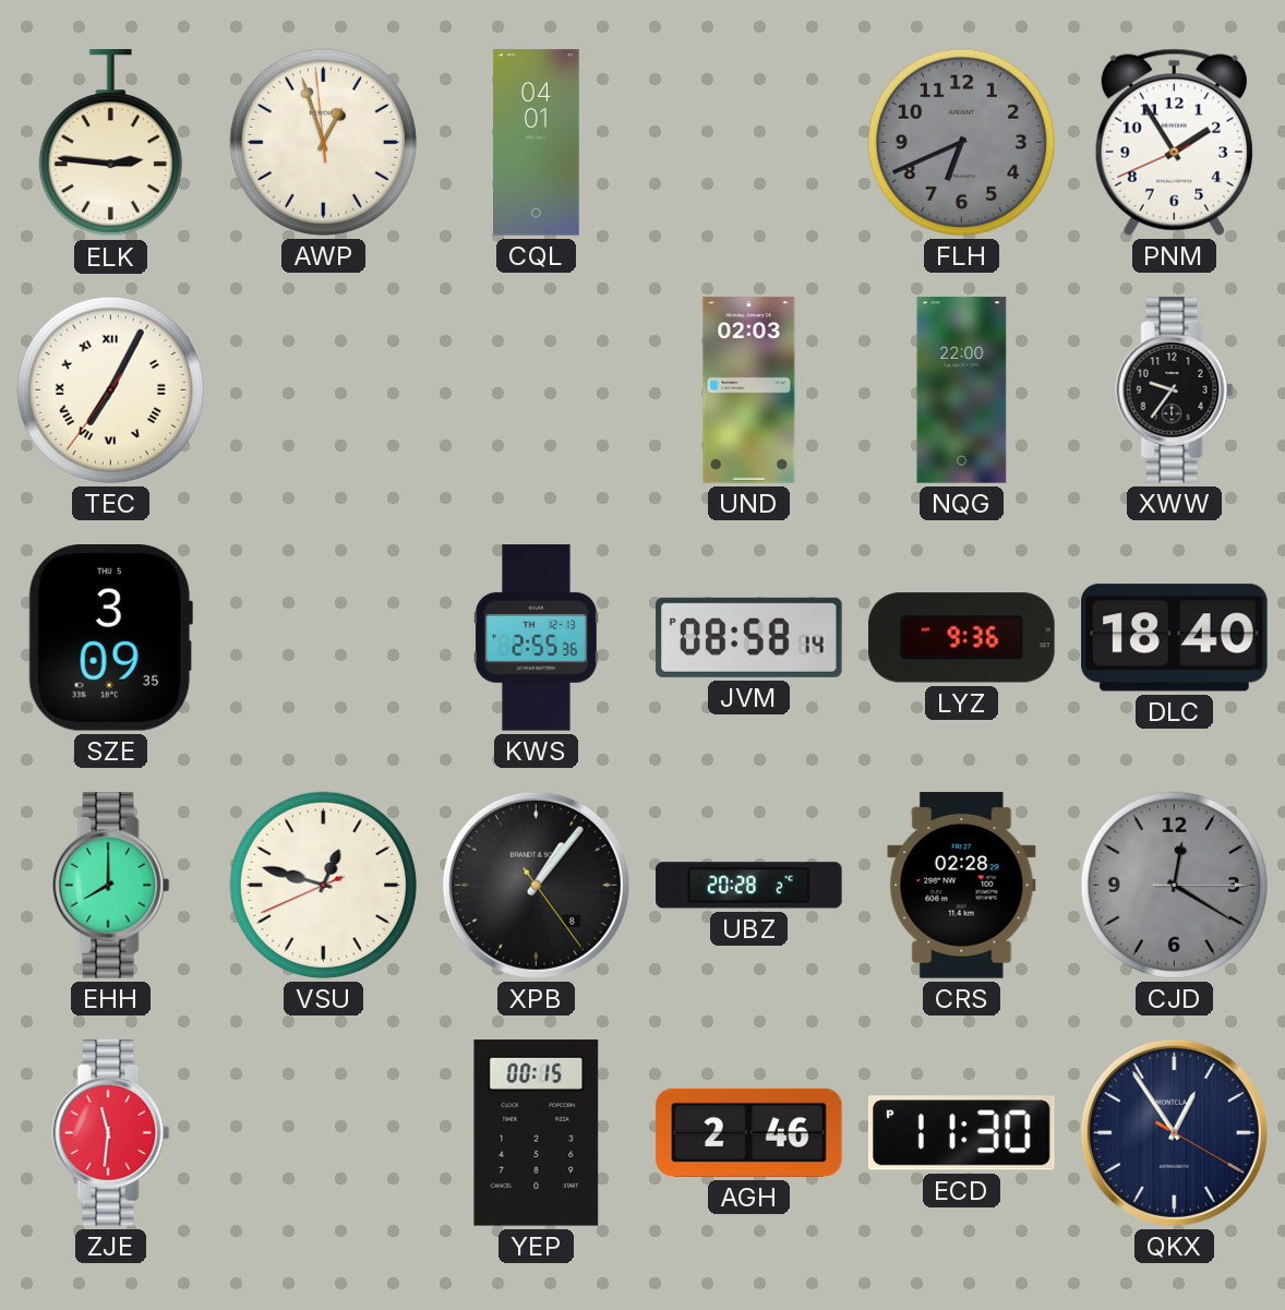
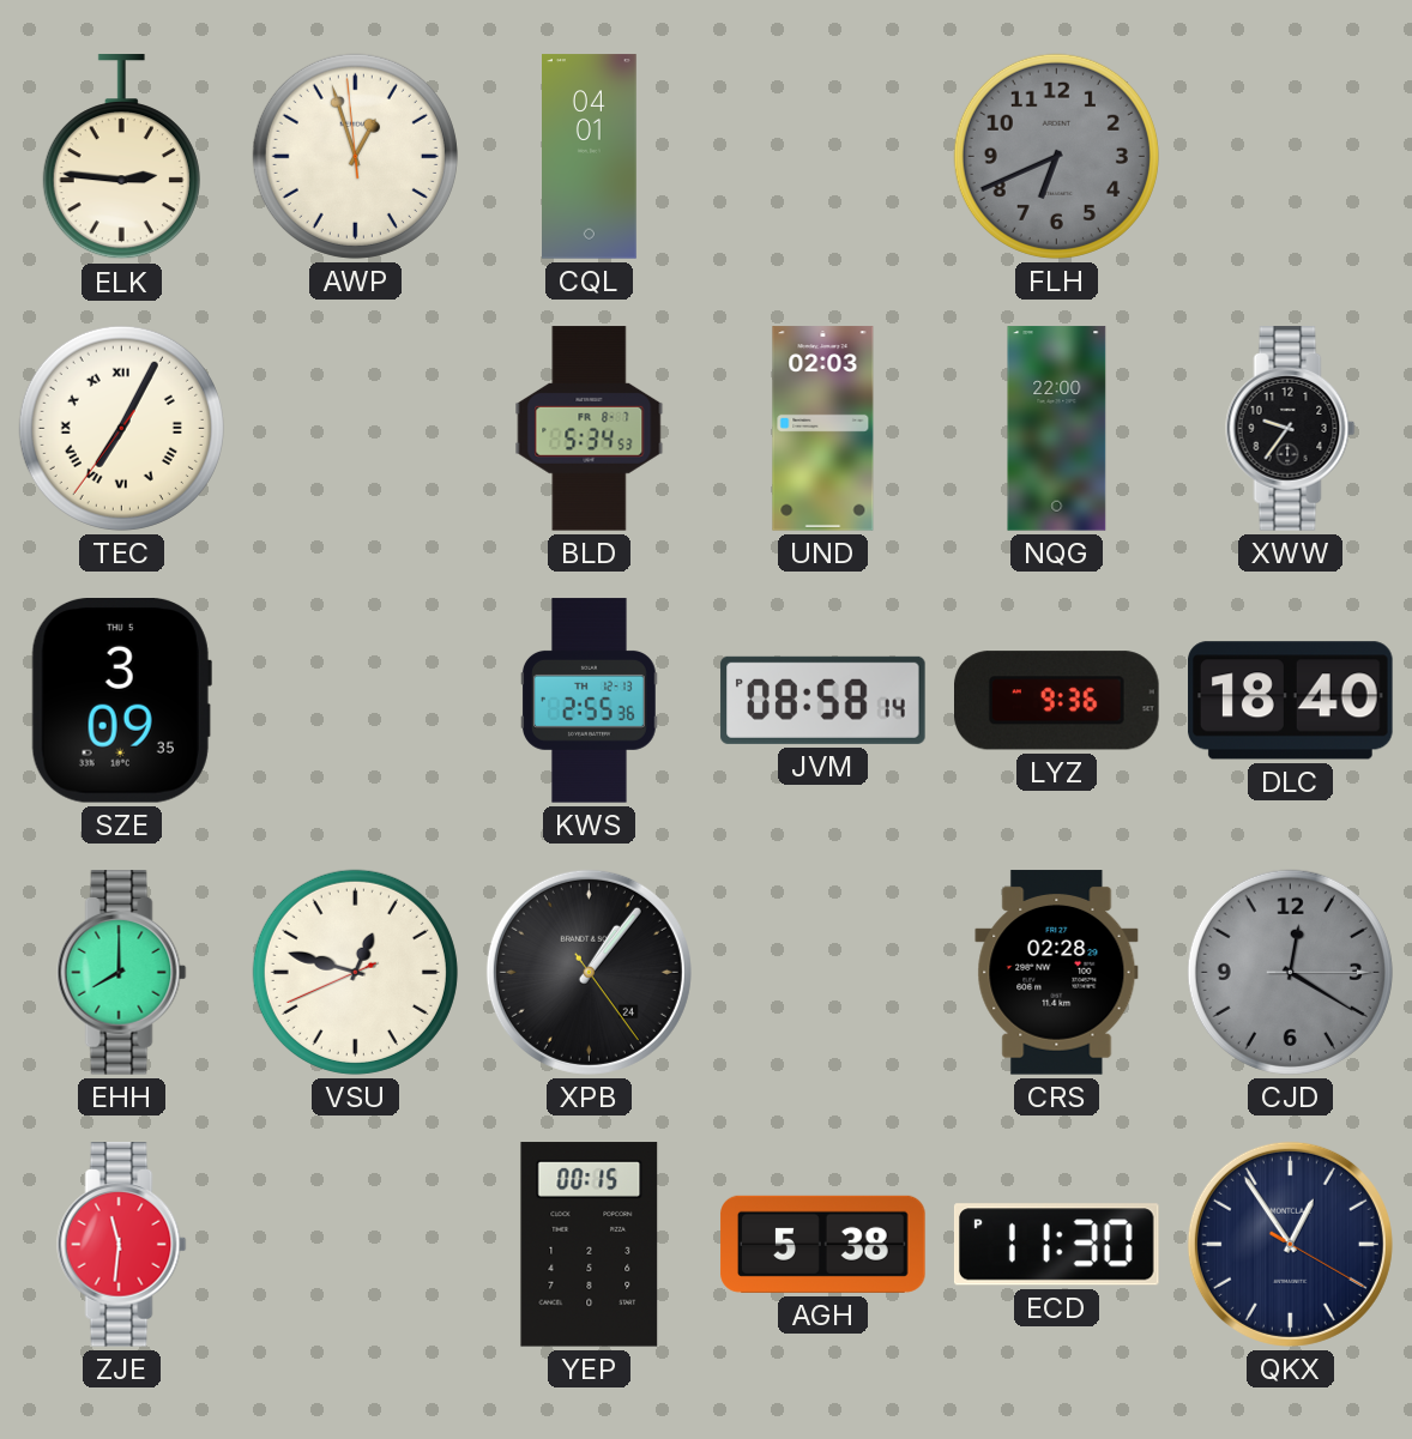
PNM: 1:54 -> none
BLD: none -> 5:34
XPB date: 8 -> 24
UBZ: 20:28 -> none
AGH: 2:46 -> 5:38
